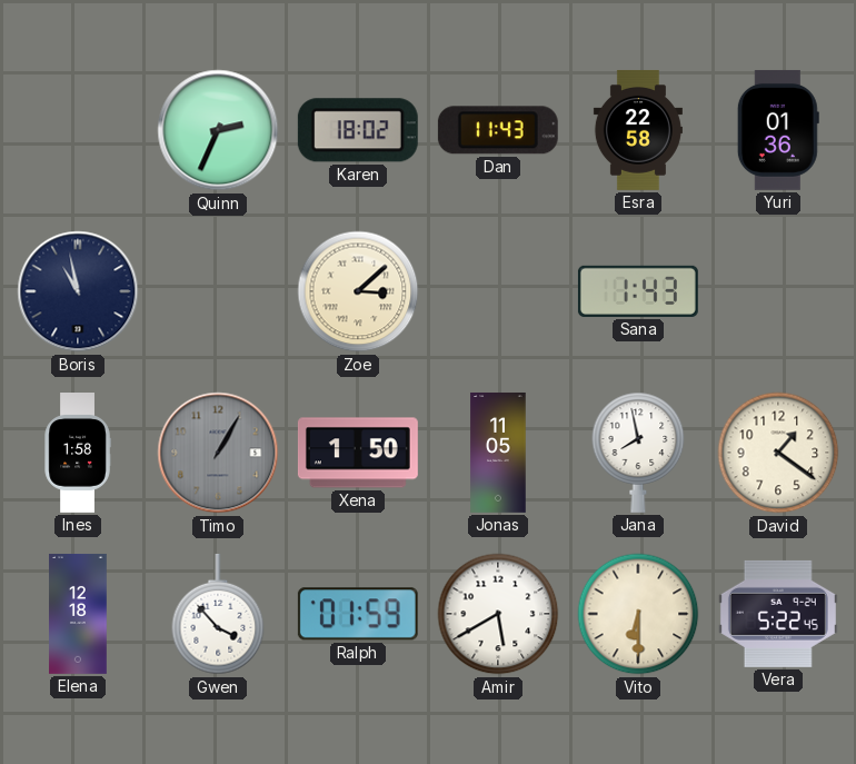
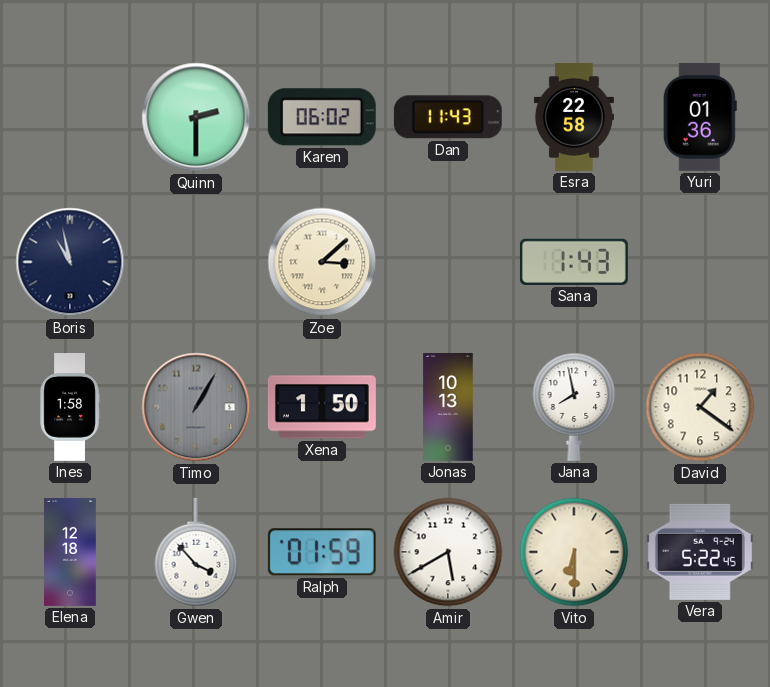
Quinn: 2:34 -> 2:30
Karen: 18:02 -> 06:02
Jonas: 11:05 -> 10:13
